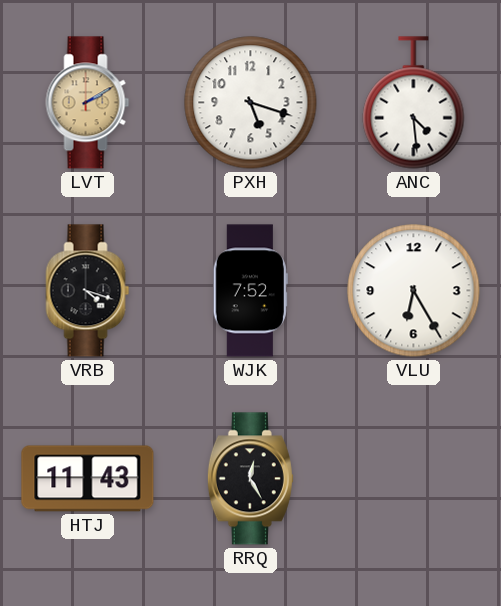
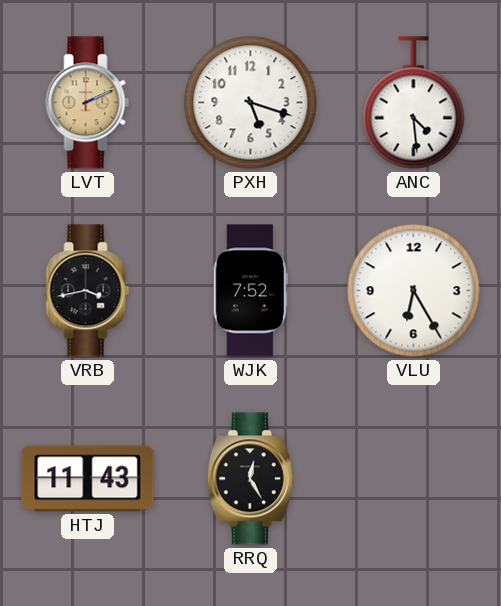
LVT: 2:10 -> 2:11
VRB: 4:18 -> 3:43
